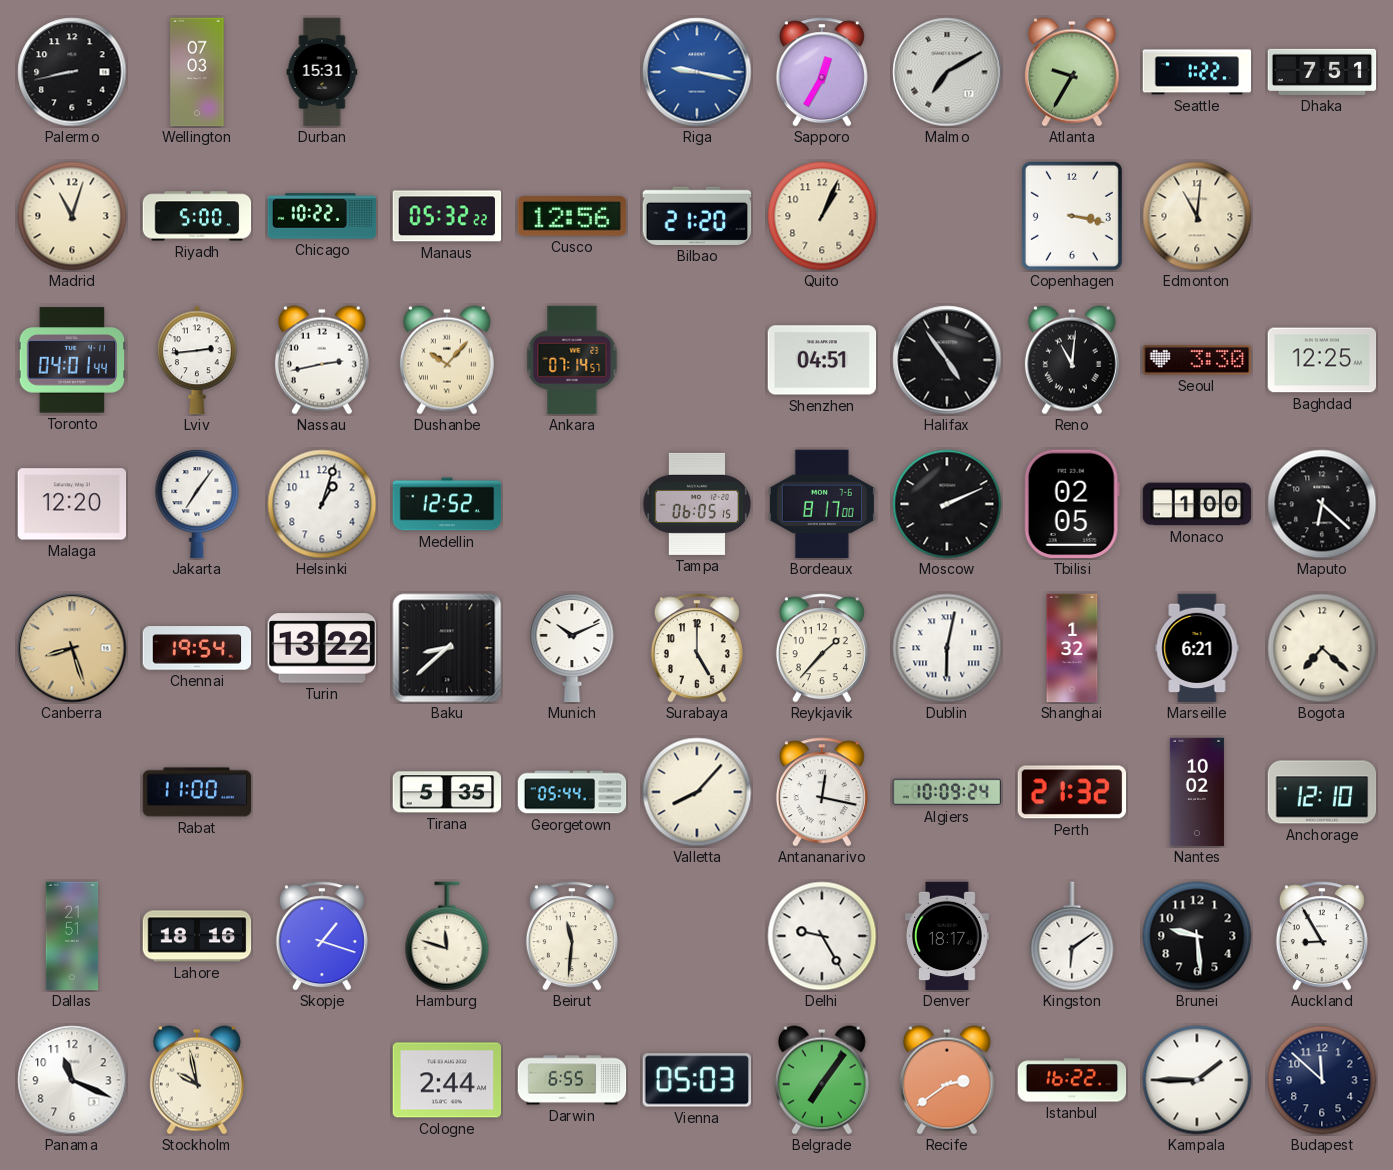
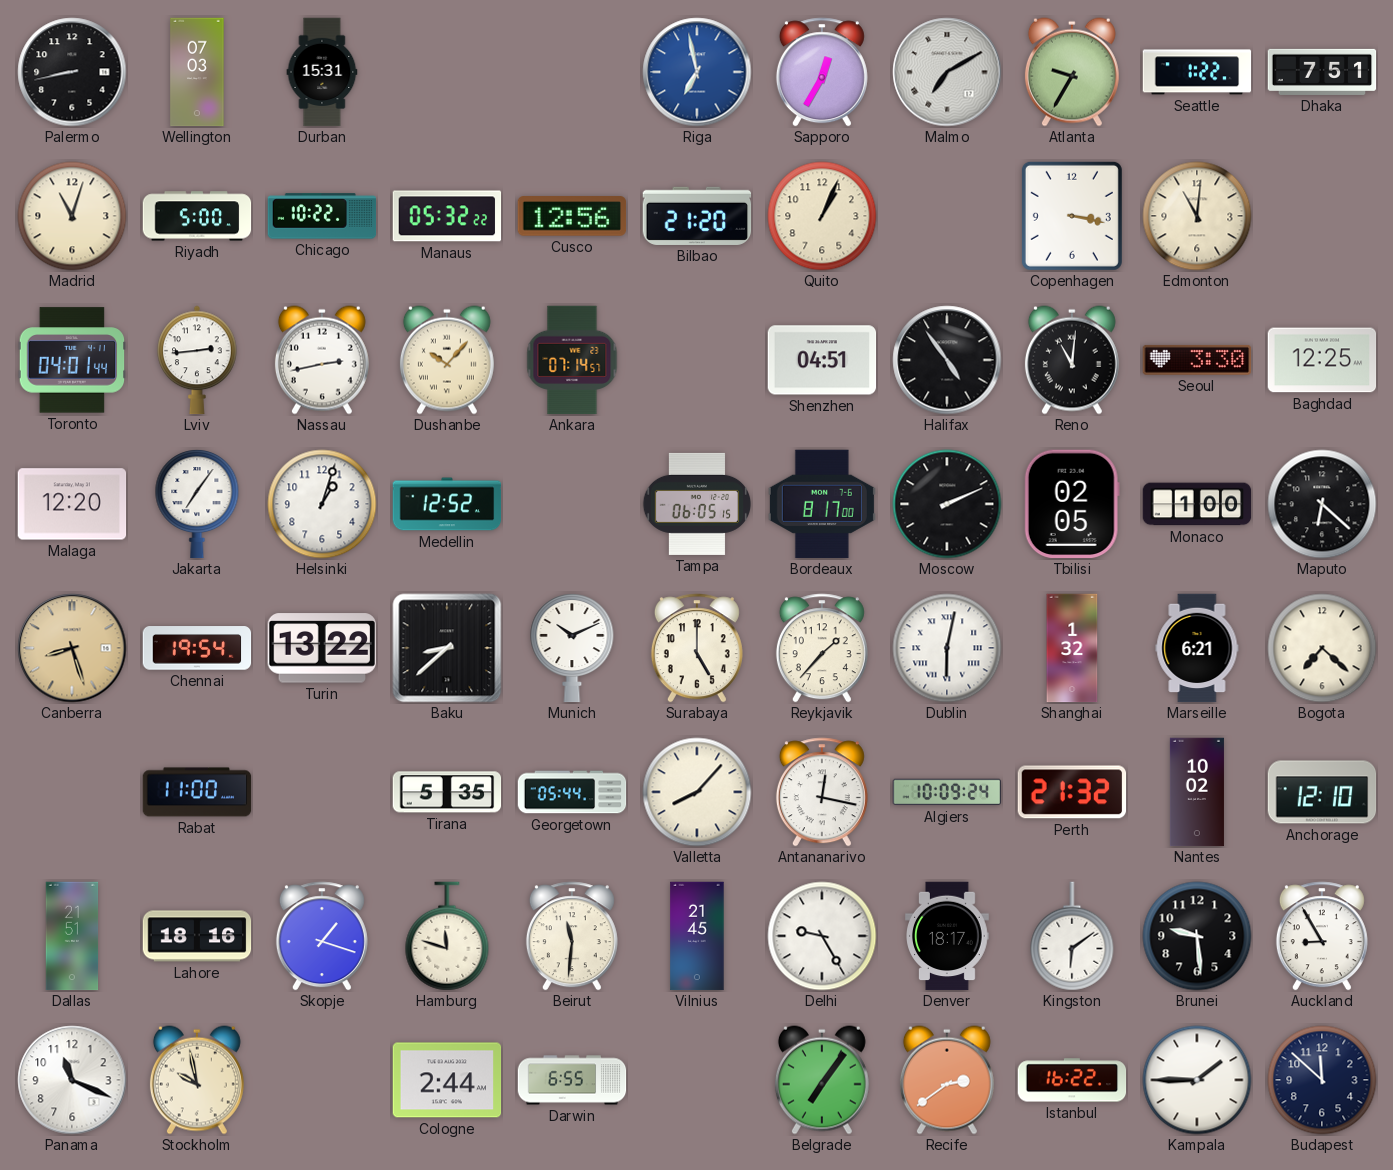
Riga: 9:17 -> 6:58
Vilnius: none -> 21:45
Vienna: 05:03 -> none
